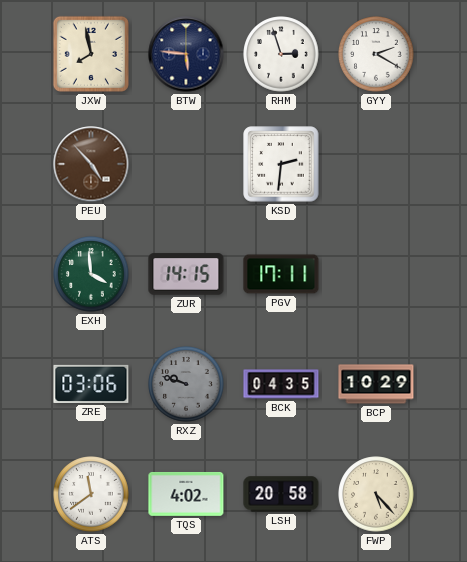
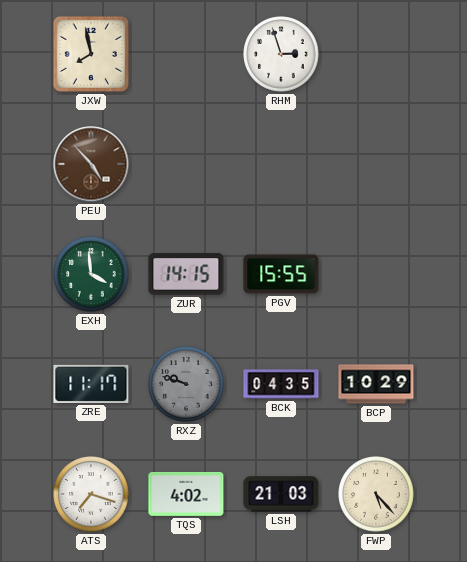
BTW: 5:46 -> none
GYY: 2:20 -> none
KSD: 2:31 -> none
PGV: 17:11 -> 15:55
ZRE: 03:06 -> 11:17
ATS: 11:39 -> 7:18
LSH: 20:58 -> 21:03
